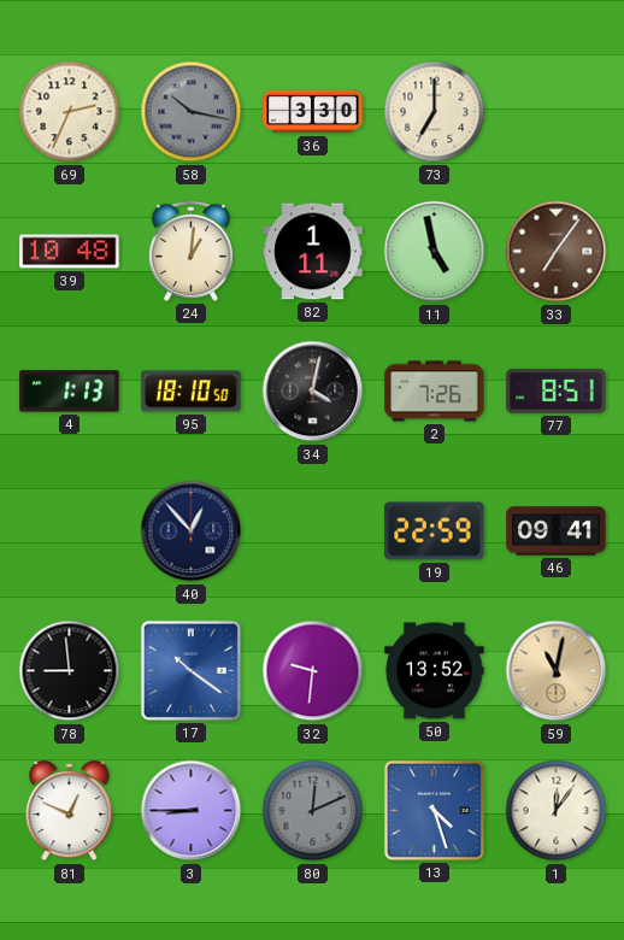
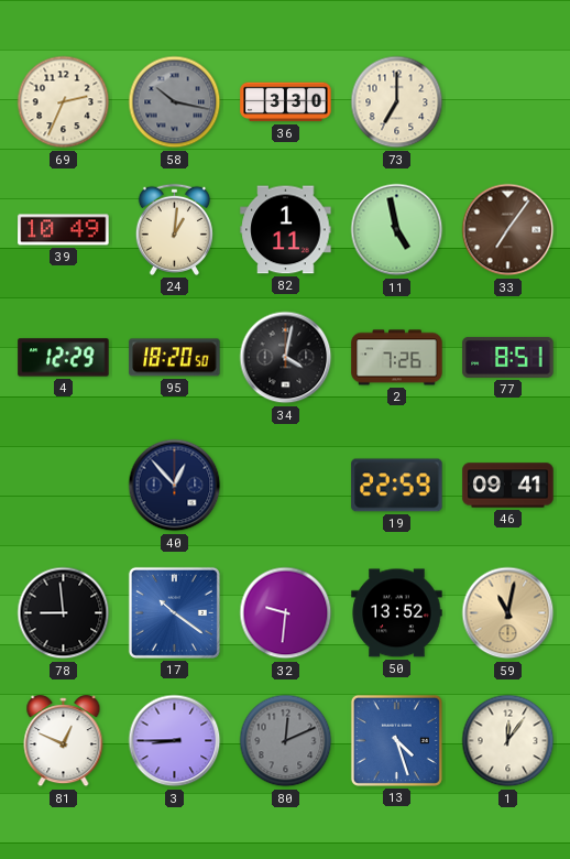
39: 10:48 -> 10:49
4: 1:13 -> 12:29
95: 18:10 -> 18:20
